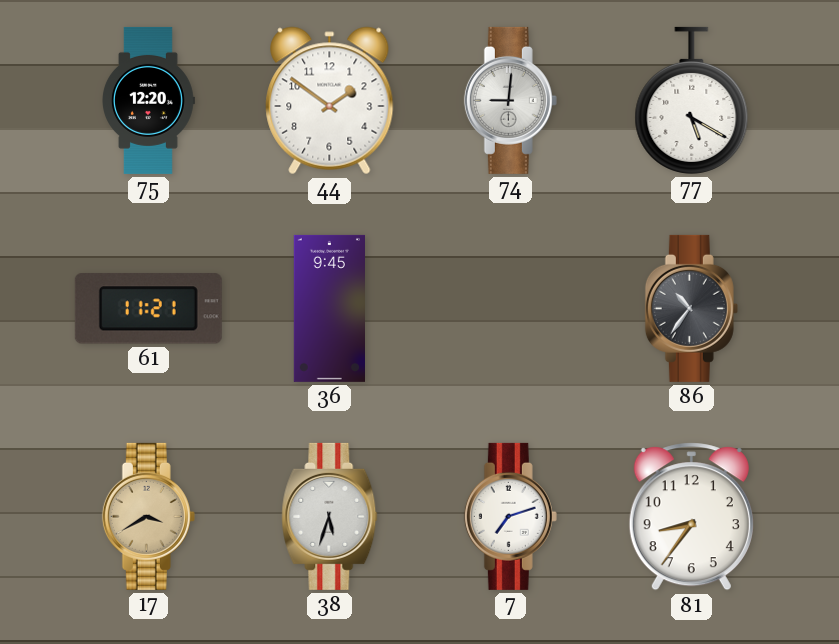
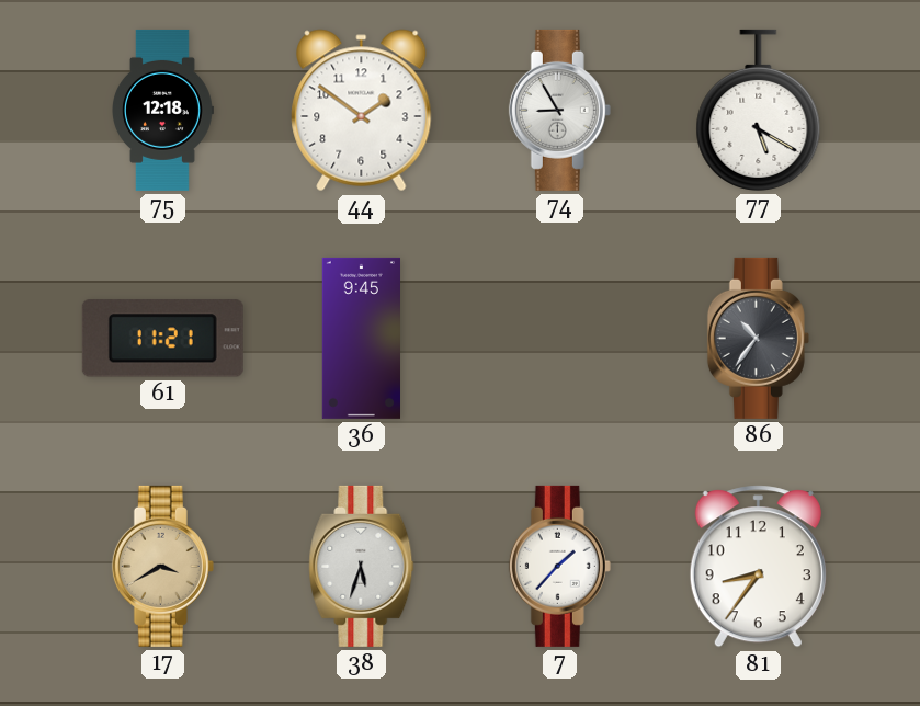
75: 12:20 -> 12:18
74: 9:01 -> 8:55
7: 7:12 -> 1:37
